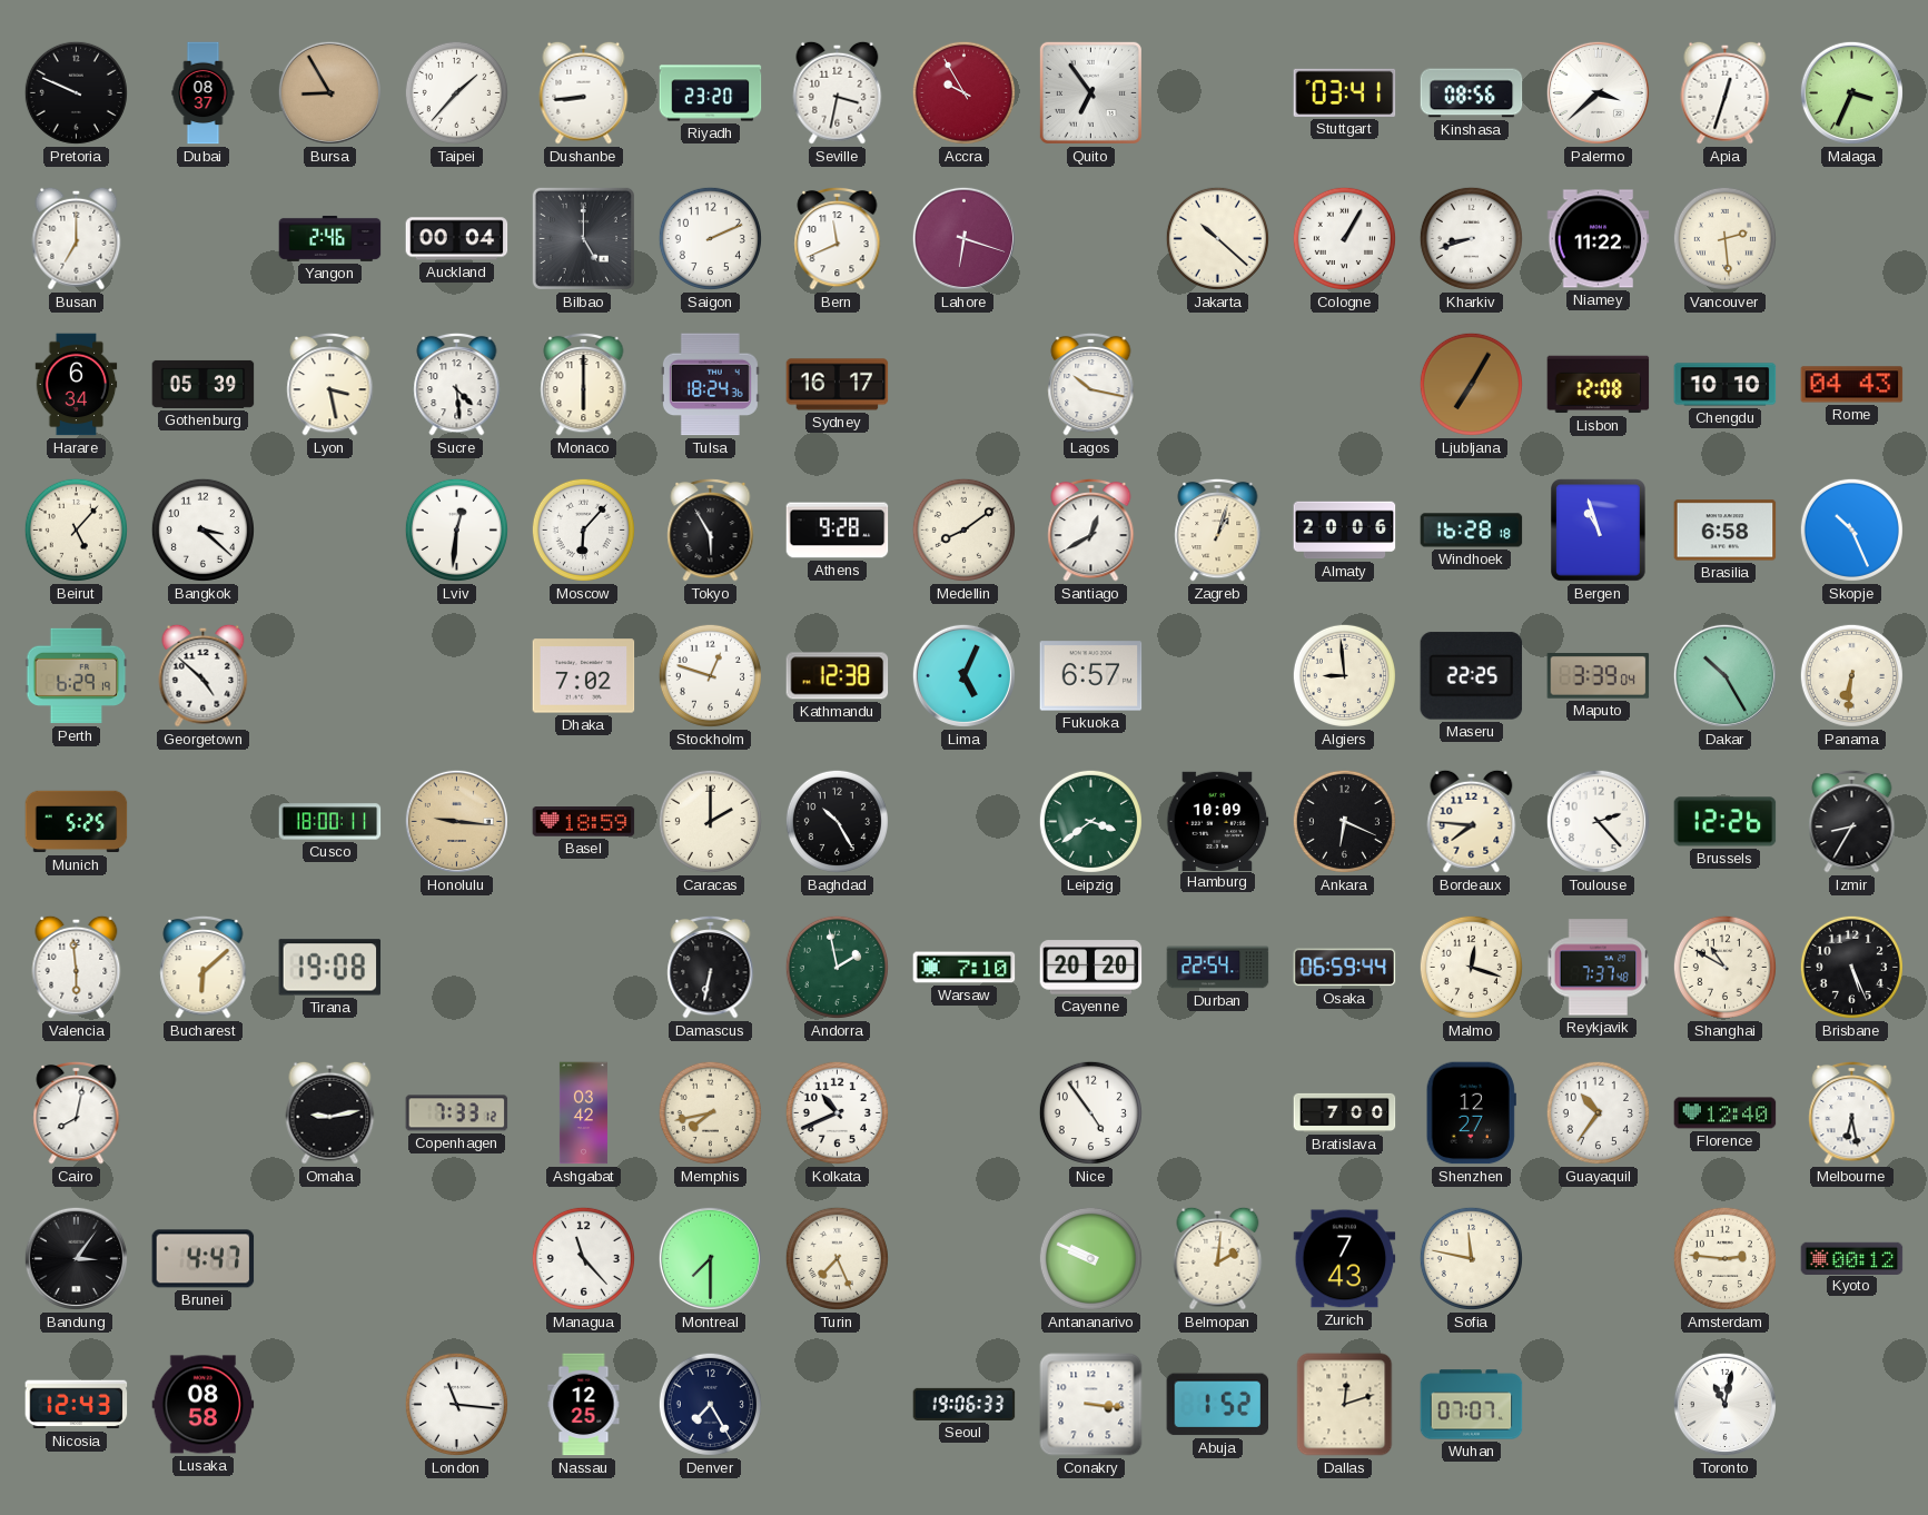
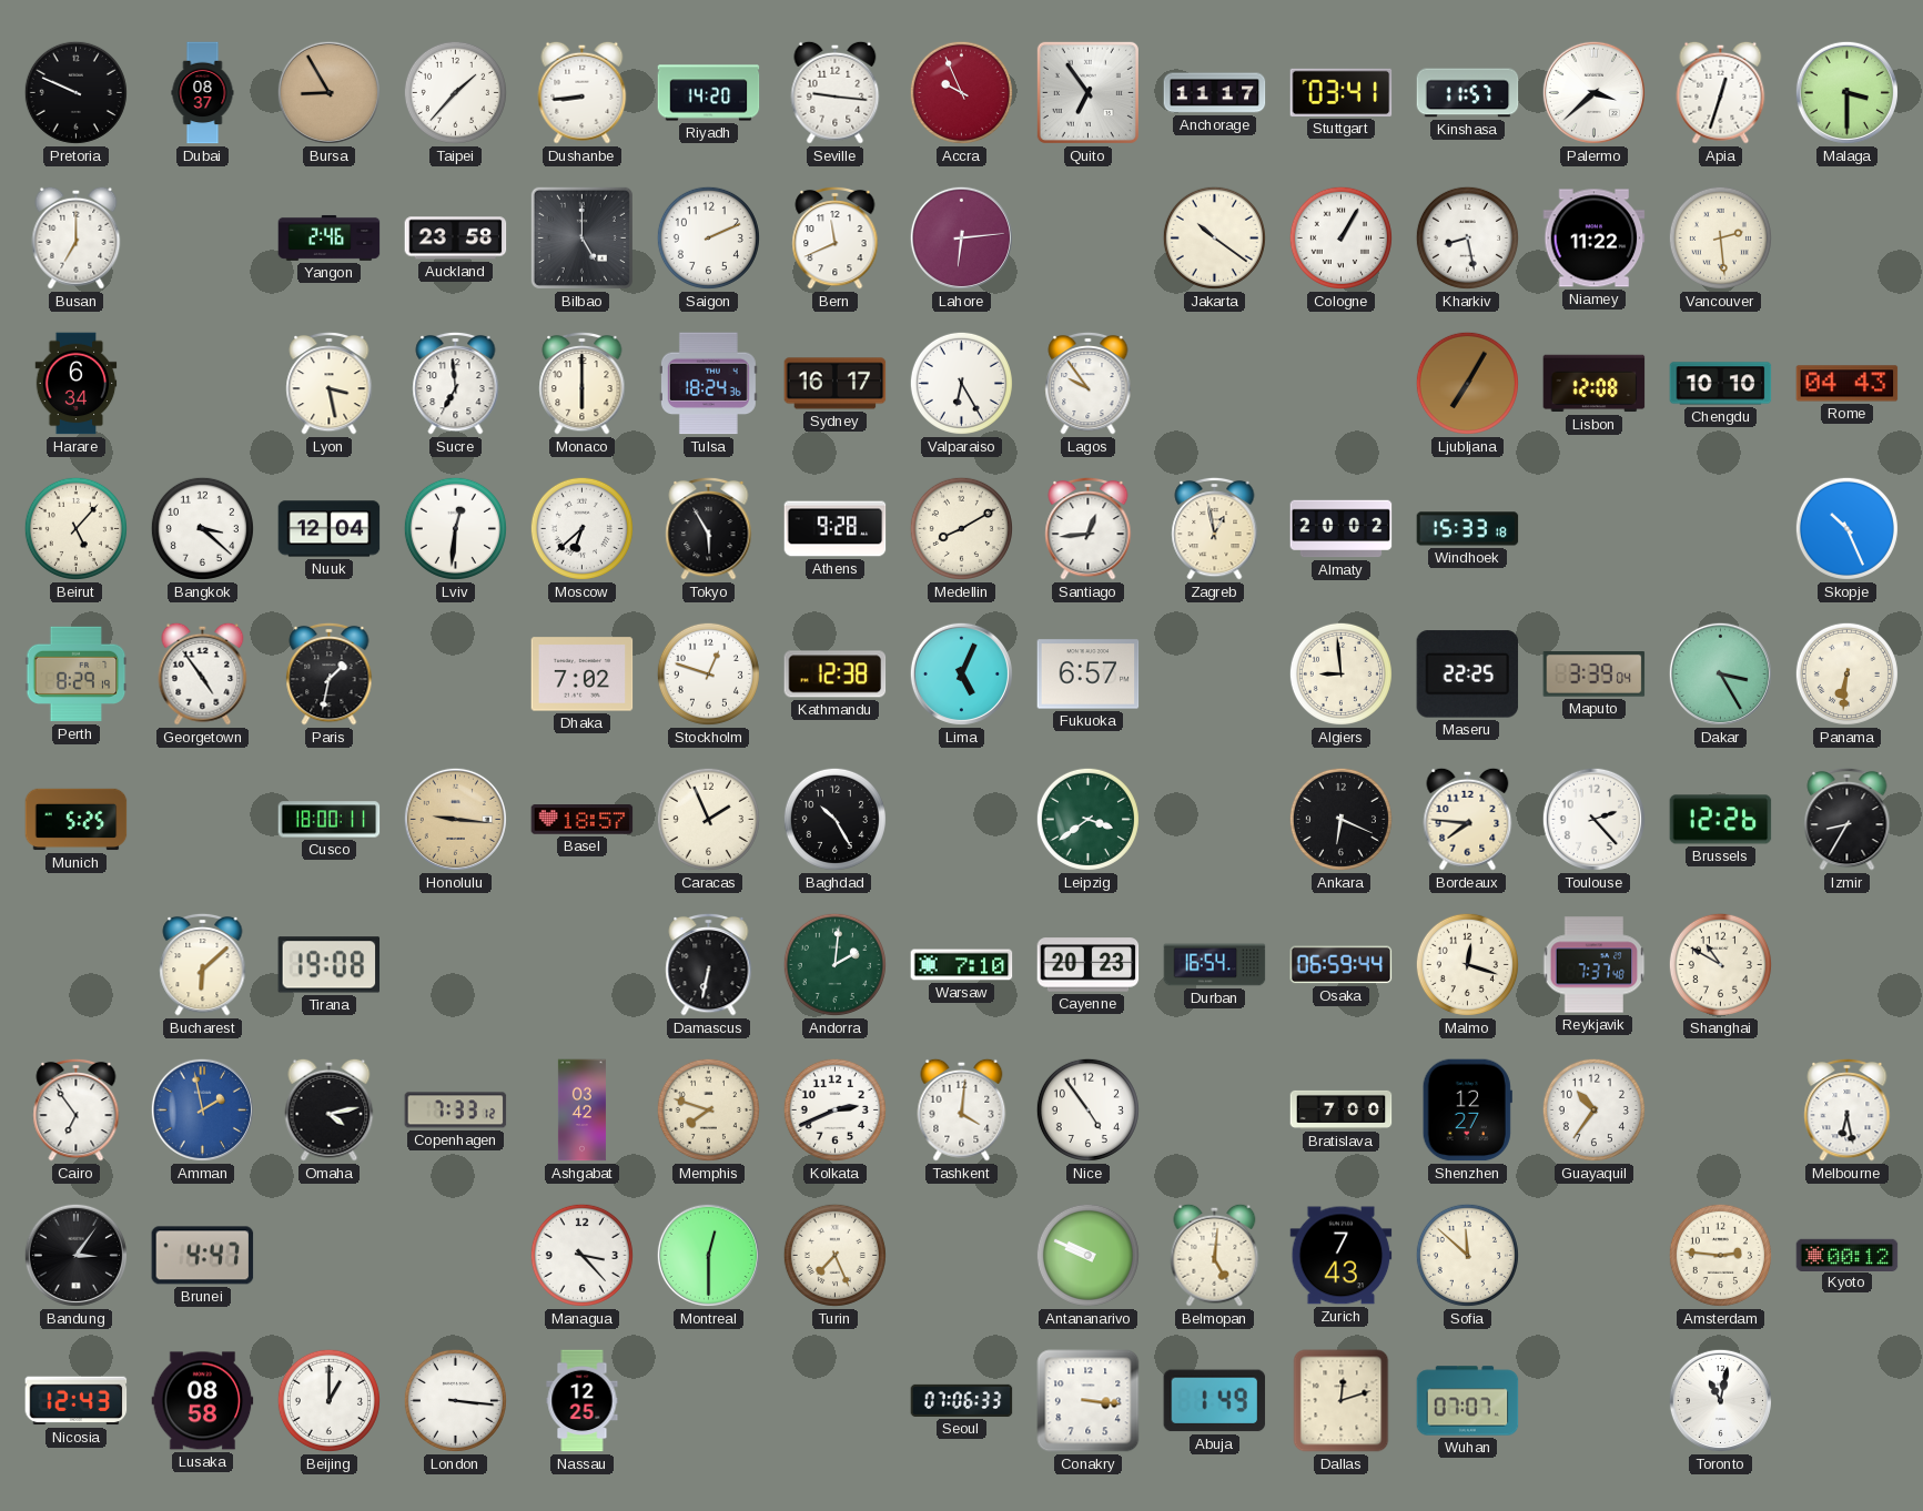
Riyadh: 23:20 -> 14:20
Seville: 3:32 -> 9:16
Accra: 9:55 -> 9:56
Anchorage: none -> 11:17
Kinshasa: 08:56 -> 11:57
Malaga: 3:34 -> 3:30
Auckland: 00:04 -> 23:58
Lahore: 6:18 -> 6:14
Jakarta: 10:22 -> 10:21
Kharkiv: 8:42 -> 8:28
Gothenburg: 05:39 -> none
Sucre: 4:29 -> 6:59
Valparaiso: none -> 6:25
Lagos: 10:17 -> 9:54
Nuuk: none -> 12:04
Moscow: 6:07 -> 6:38
Medellin: 8:09 -> 8:10
Santiago: 12:40 -> 12:44
Zagreb: 1:03 -> 12:58
Almaty: 20:06 -> 20:02
Windhoek: 16:28 -> 15:33
Bergen: 10:57 -> none
Brasilia: 6:58 -> none
Perth: 6:29 -> 8:29
Georgetown: 4:52 -> 4:54
Paris: none -> 1:32
Dakar: 10:25 -> 3:25
Basel: 18:59 -> 18:57
Caracas: 2:00 -> 1:56
Hamburg: 10:09 -> none
Valencia: 5:59 -> none
Andorra: 1:58 -> 2:01
Cayenne: 20:20 -> 20:23
Durban: 22:54 -> 16:54
Brisbane: 5:26 -> none
Cairo: 8:02 -> 6:54
Amman: none -> 1:58
Omaha: 9:13 -> 4:13
Memphis: 7:43 -> 7:48
Kolkata: 10:41 -> 2:41
Tashkent: none -> 4:01
Florence: 12:40 -> none
Managua: 11:23 -> 3:23
Montreal: 7:30 -> 12:30
Belmopan: 2:01 -> 5:01
Sofia: 11:47 -> 11:52
Beijing: none -> 1:00
London: 11:16 -> 3:16
Denver: 7:25 -> none
Seoul: 19:06 -> 07:06
Abuja: 1:52 -> 1:49
